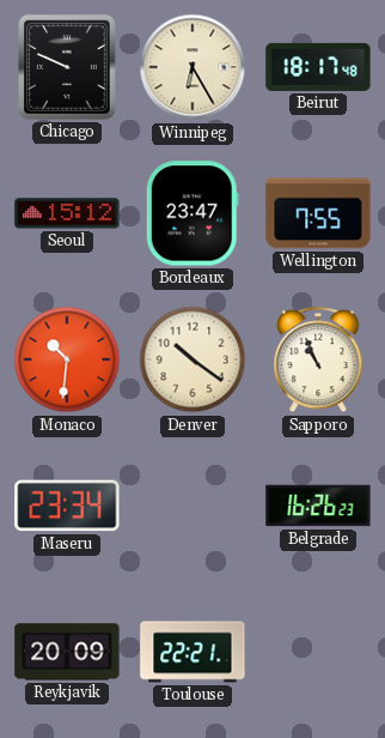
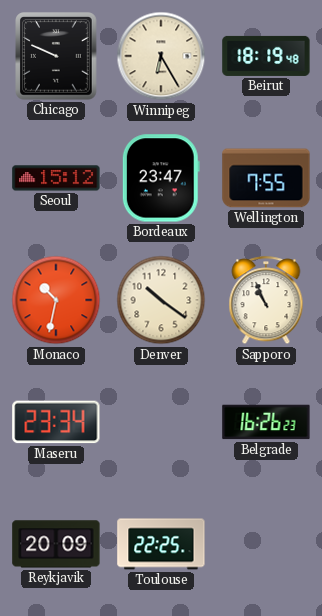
Beirut: 18:17 -> 18:19
Monaco: 10:31 -> 10:32
Toulouse: 22:21 -> 22:25
